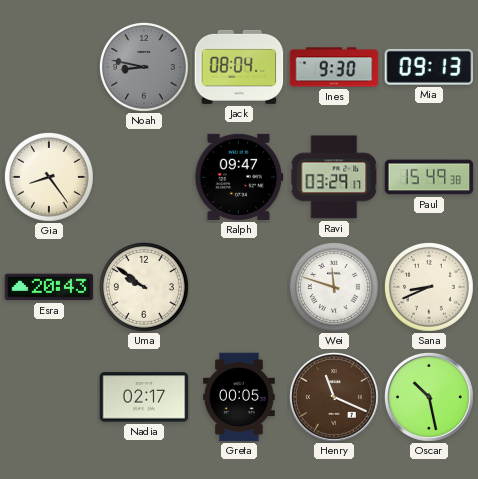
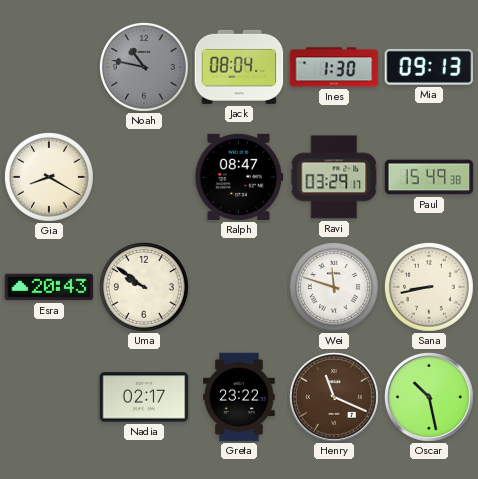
Noah: 8:47 -> 10:47
Ines: 9:30 -> 1:30
Gia: 8:24 -> 8:20
Ralph: 09:47 -> 08:47
Sana: 8:41 -> 8:43
Greta: 00:05 -> 23:22
